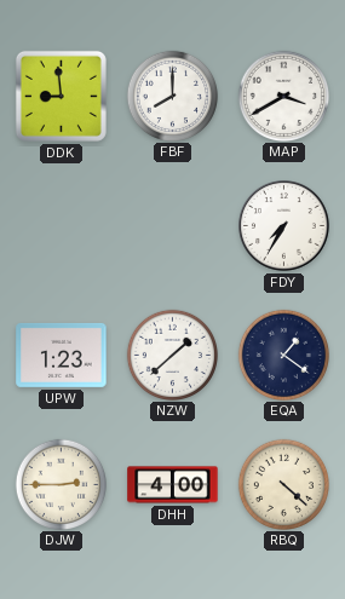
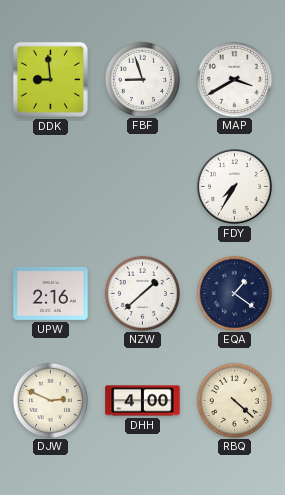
FBF: 8:00 -> 8:57
UPW: 1:23 -> 2:16
DJW: 2:45 -> 2:49
